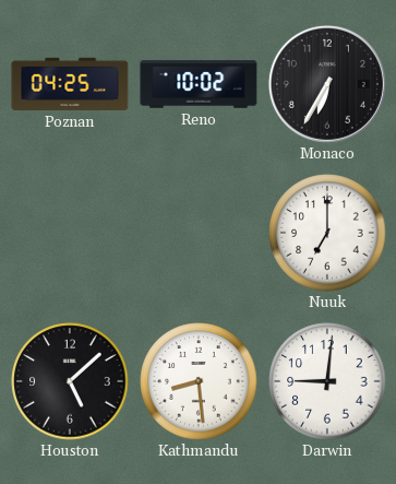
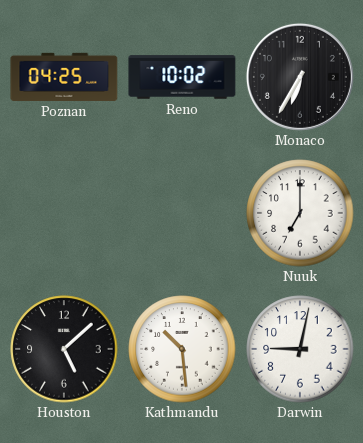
Kathmandu: 8:29 -> 10:29
Darwin: 9:01 -> 9:02
